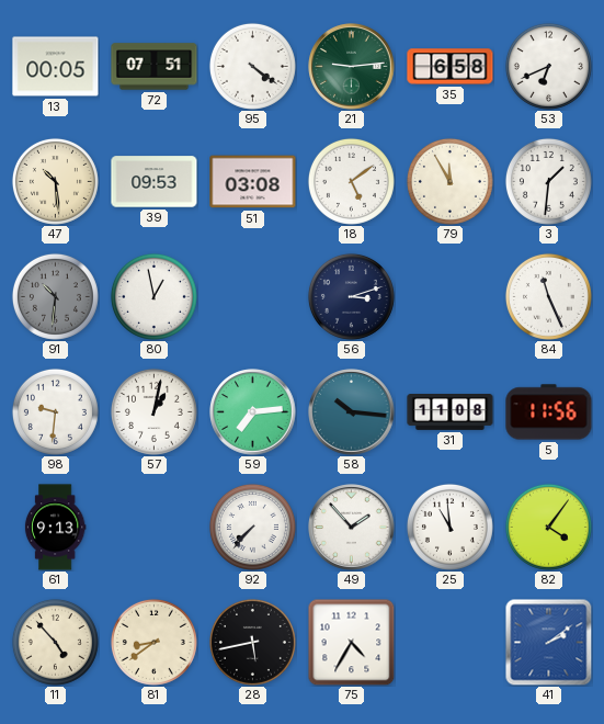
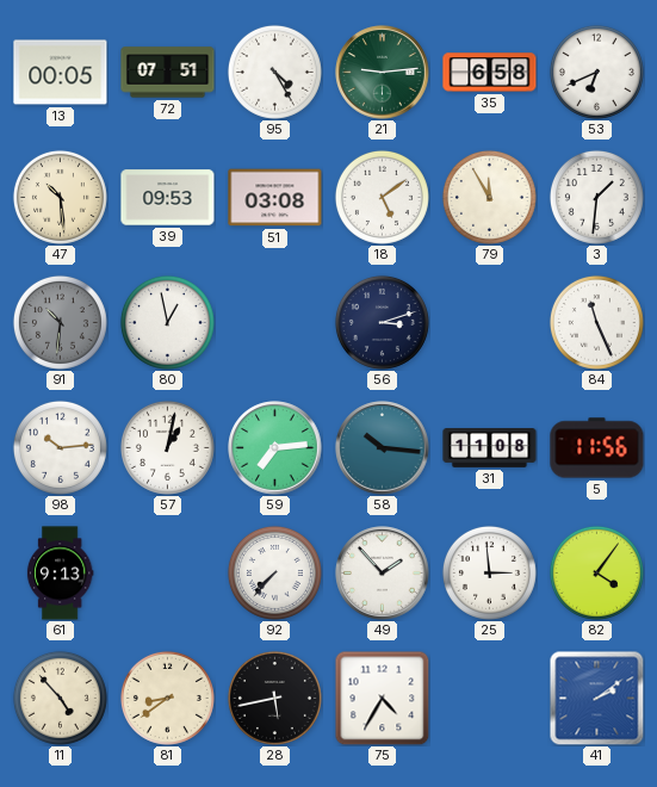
95: 4:21 -> 4:25
98: 9:31 -> 10:14
25: 10:59 -> 2:59
